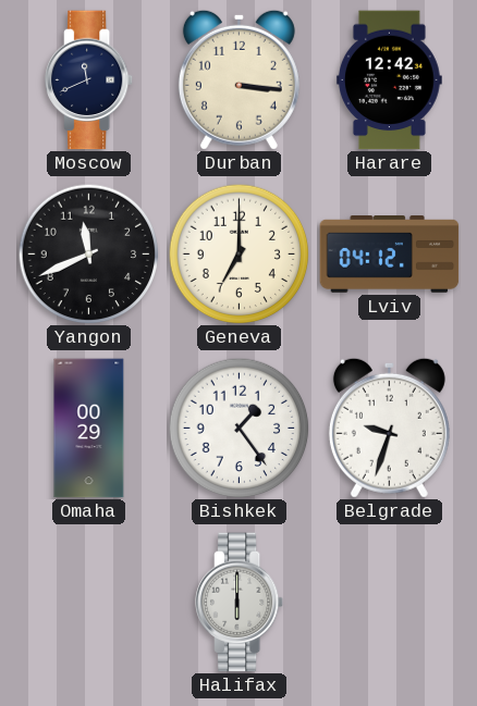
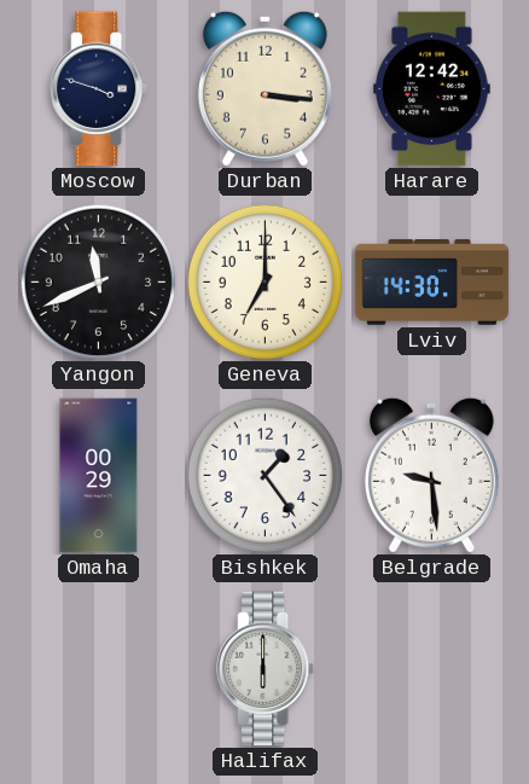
Moscow: 11:41 -> 3:48
Lviv: 04:12 -> 14:30
Belgrade: 9:33 -> 9:29
